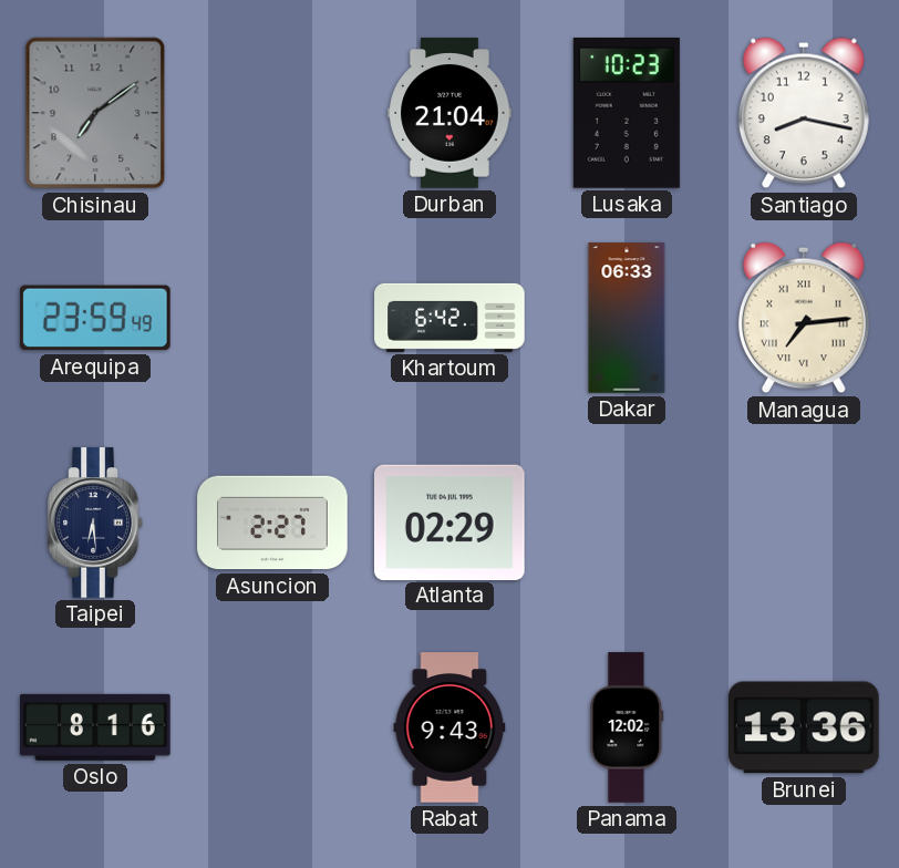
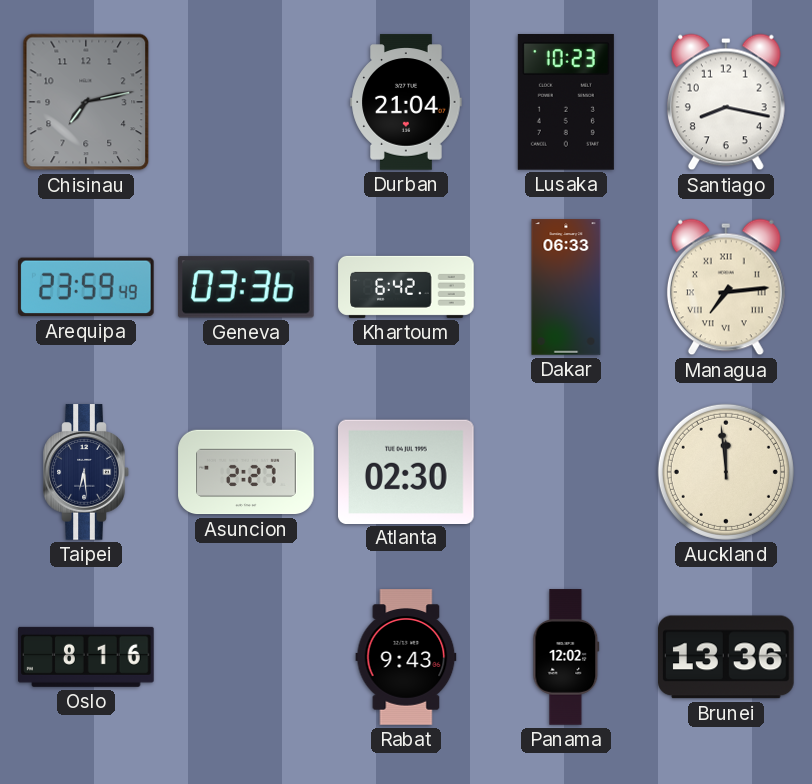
Chisinau: 7:09 -> 7:13
Geneva: none -> 03:36
Atlanta: 02:29 -> 02:30
Auckland: none -> 11:59
